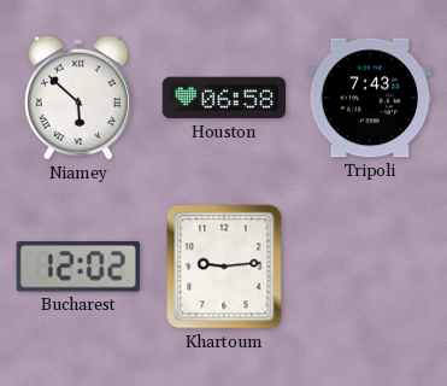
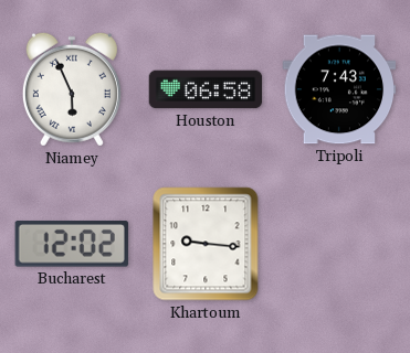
Niamey: 5:52 -> 5:56
Khartoum: 9:14 -> 9:16
